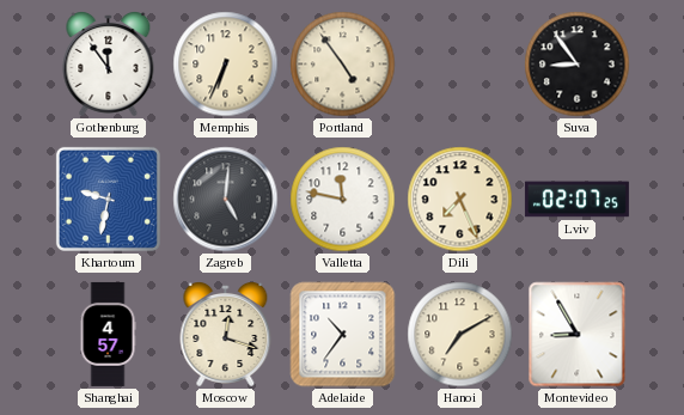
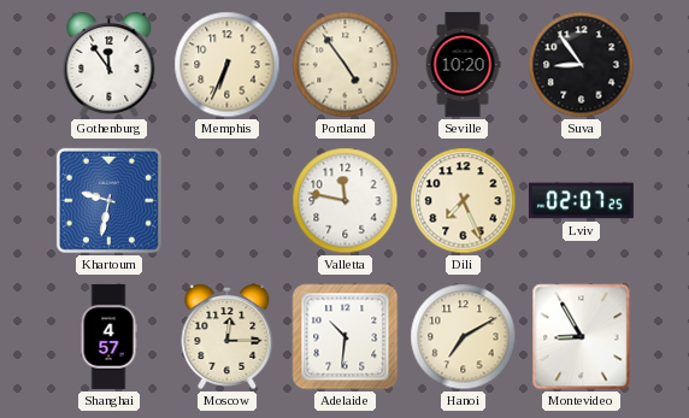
Seville: none -> 10:20
Zagreb: 5:01 -> none
Moscow: 12:18 -> 12:15
Adelaide: 10:36 -> 10:31
